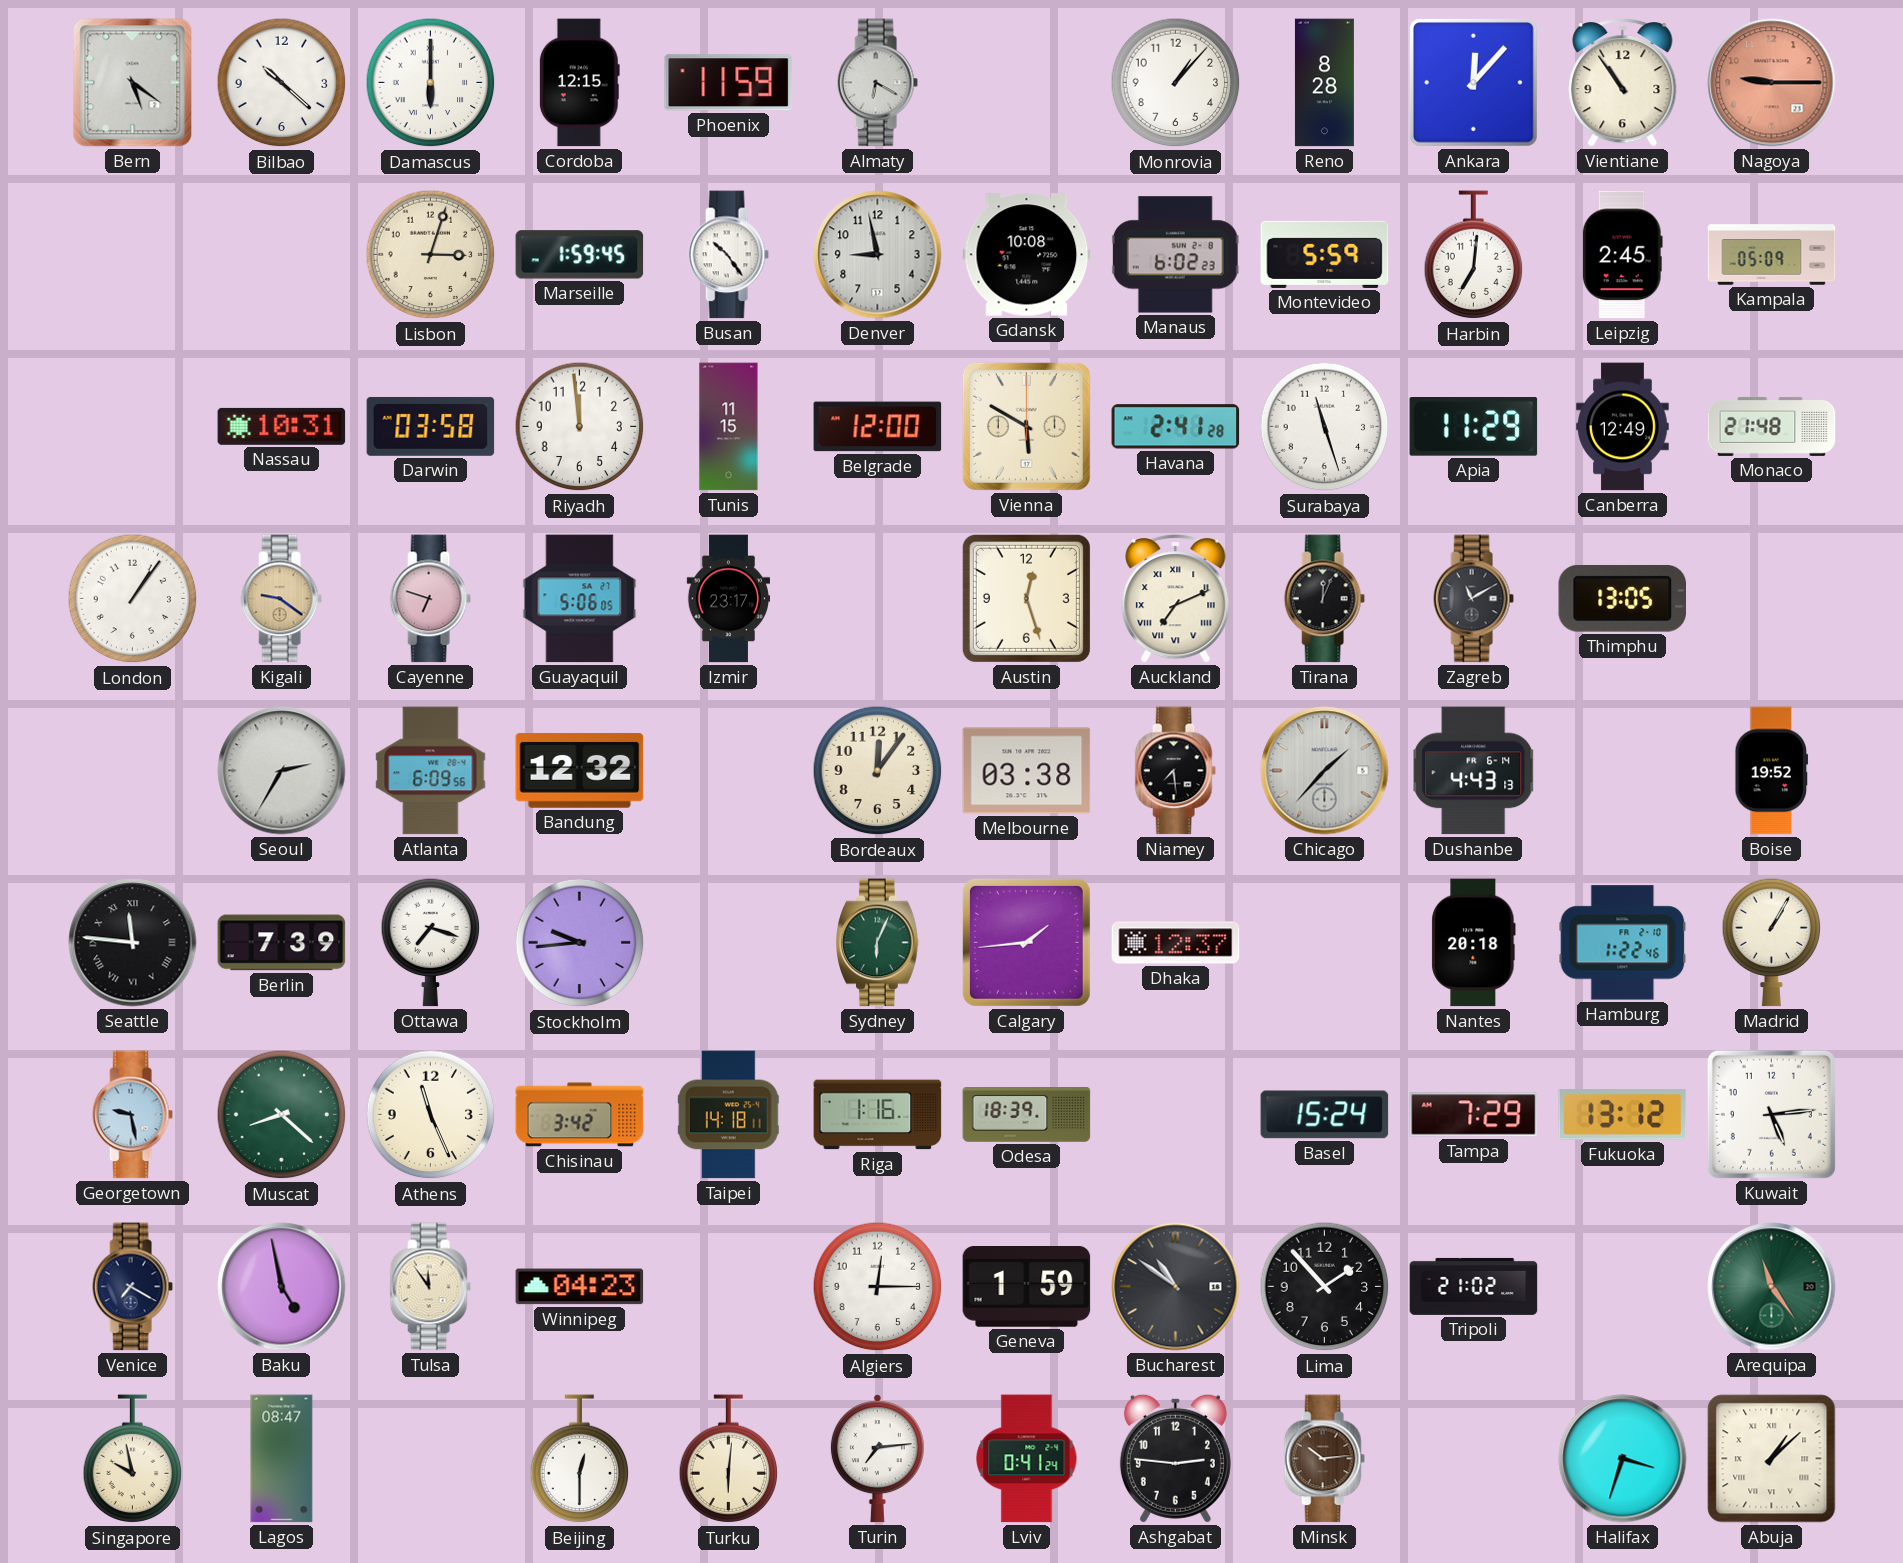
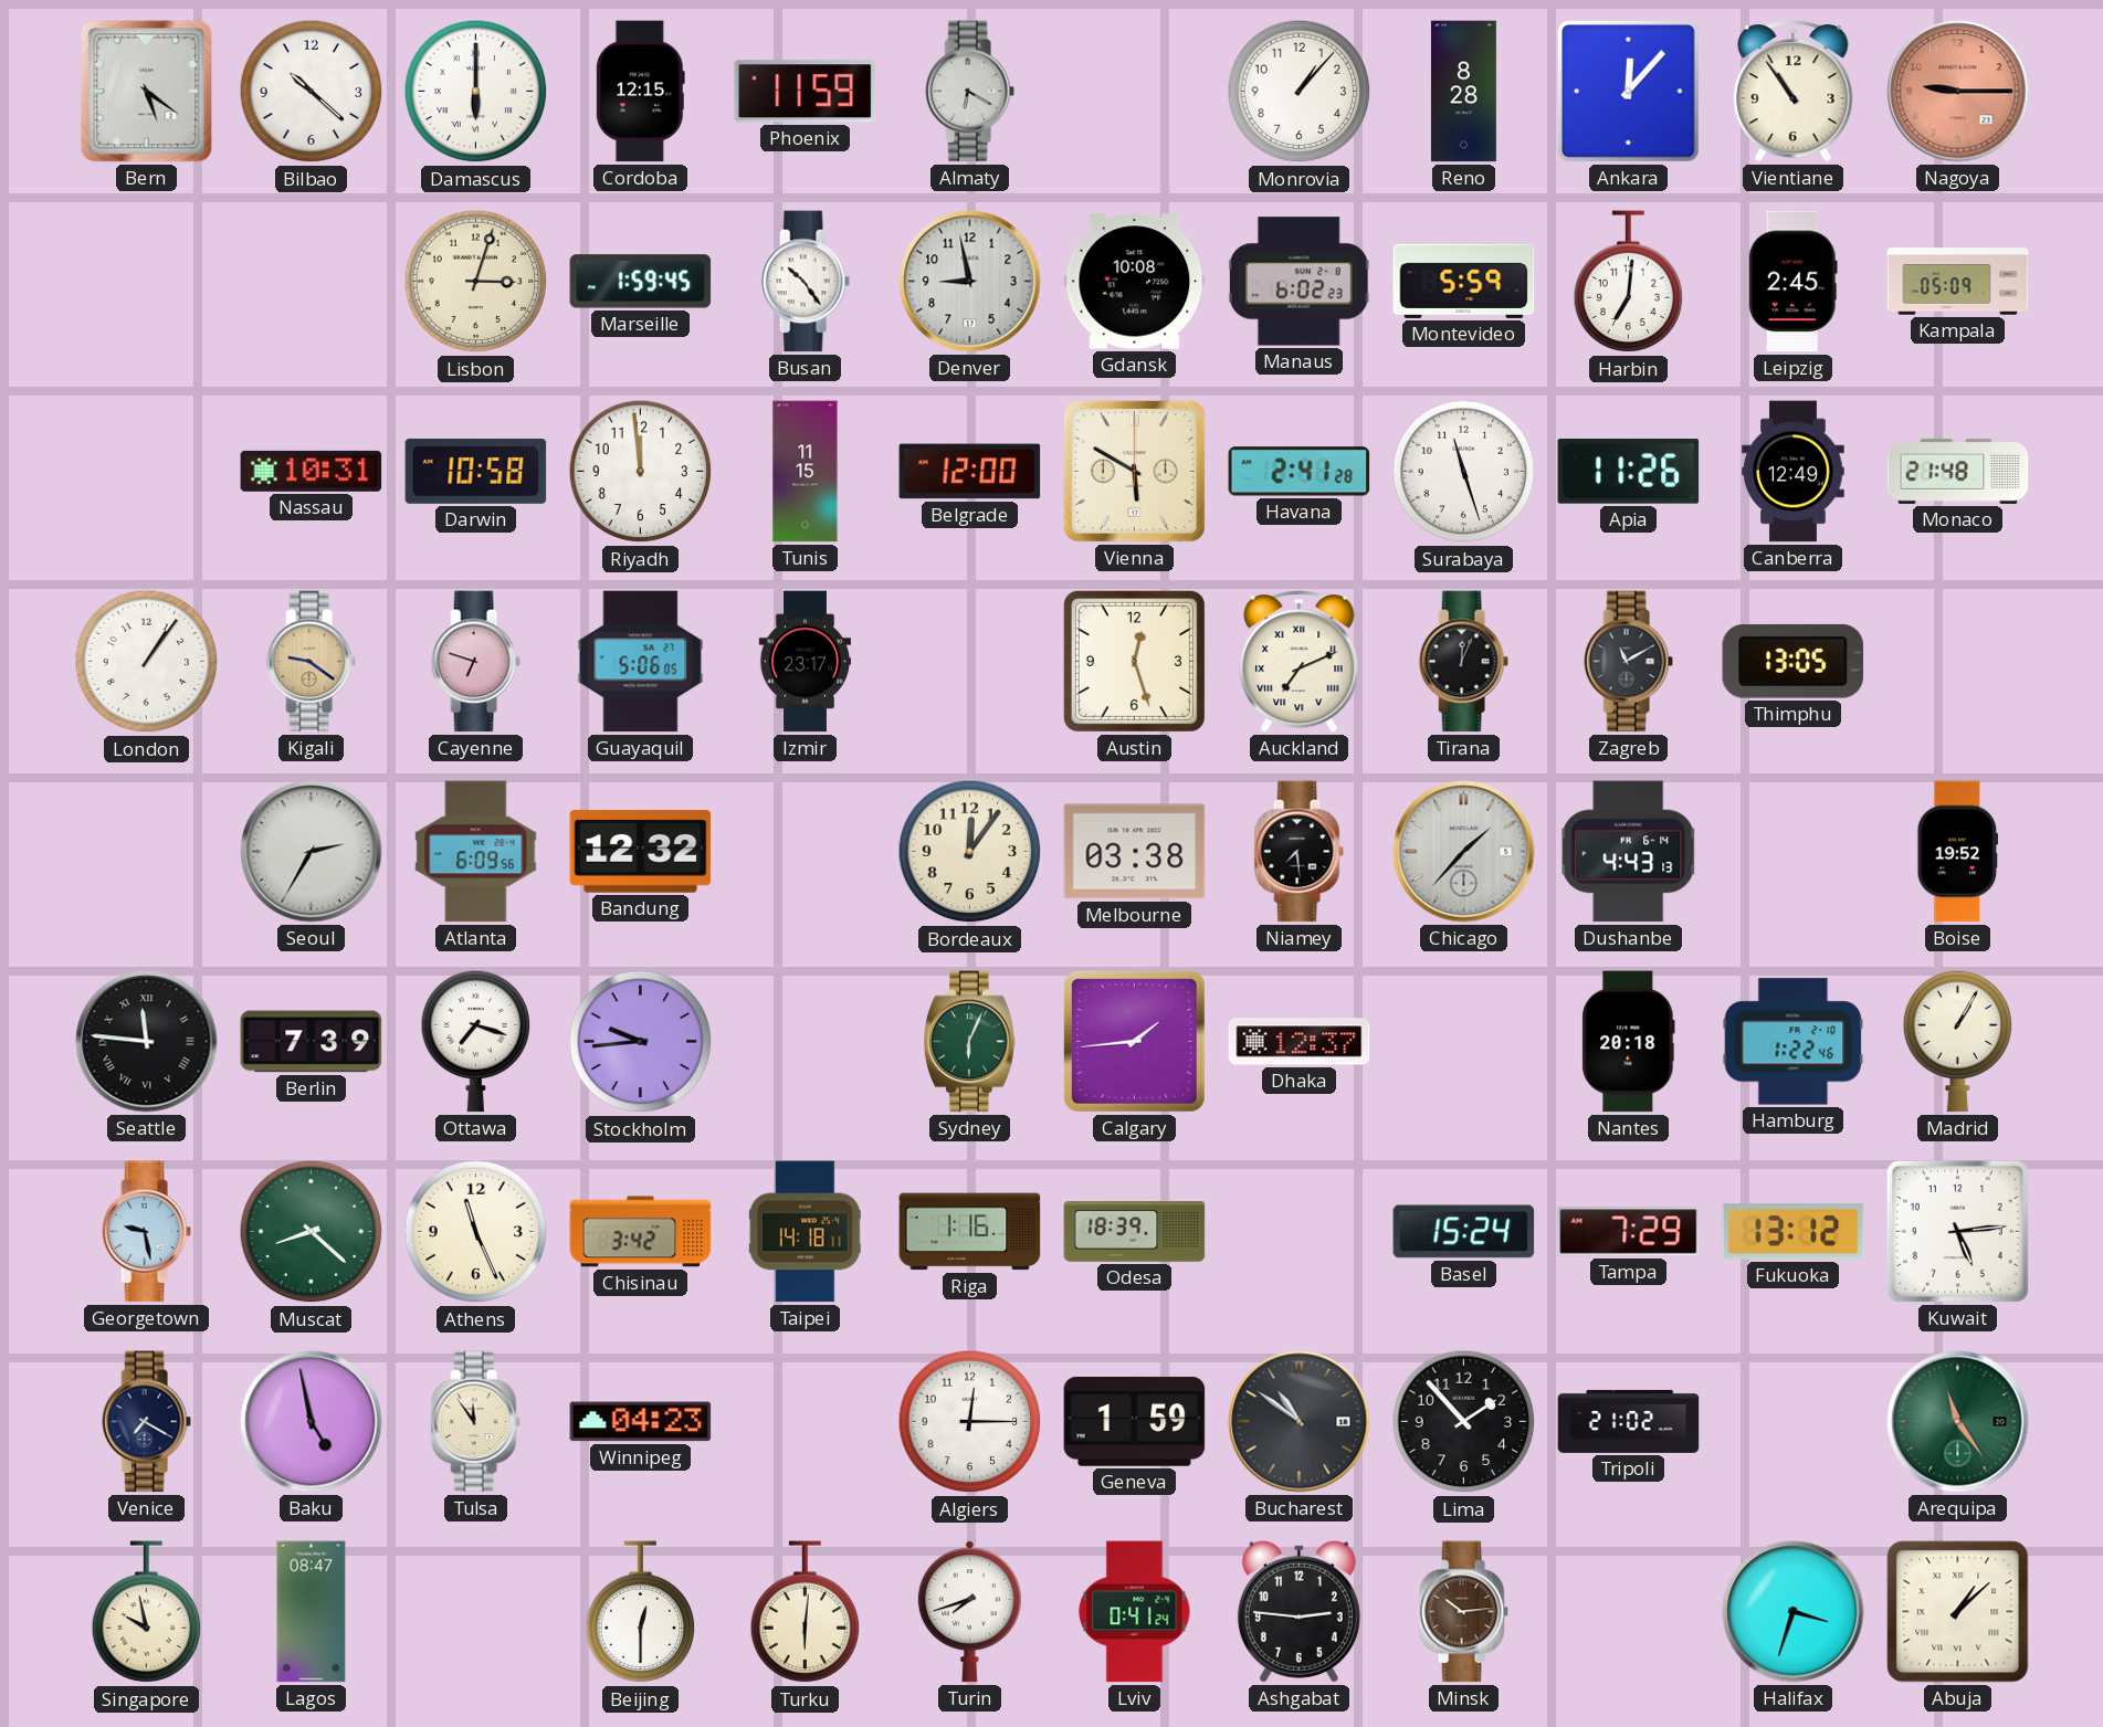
Darwin: 03:58 -> 10:58
Apia: 11:29 -> 11:26
Turin: 7:14 -> 7:42
